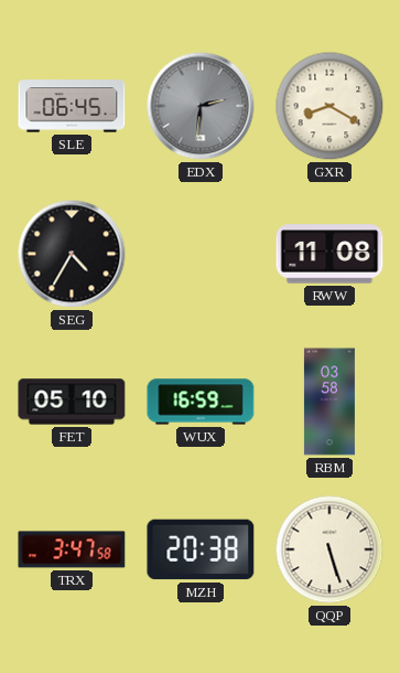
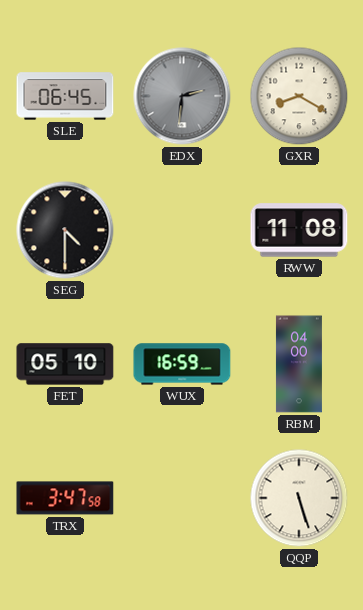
SEG: 4:35 -> 4:30
RBM: 03:58 -> 04:00
MZH: 20:38 -> none
